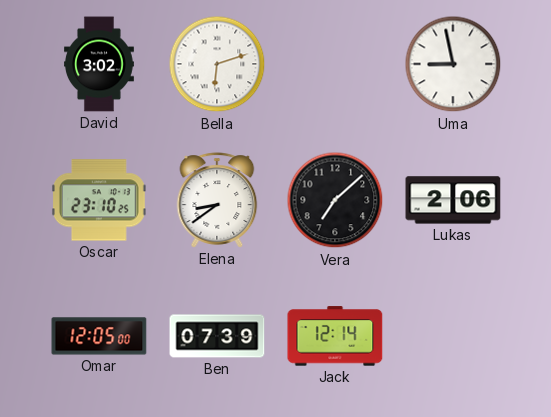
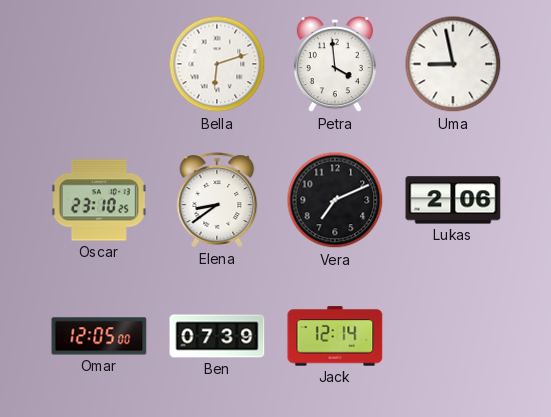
David: 3:02 -> none
Petra: none -> 3:59
Vera: 7:08 -> 7:11
